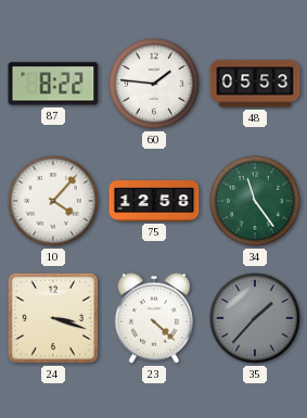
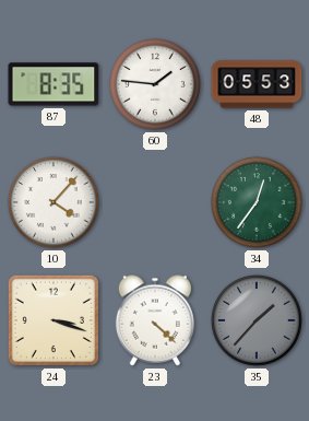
87: 8:22 -> 8:35
75: 12:58 -> none
34: 11:24 -> 12:36
